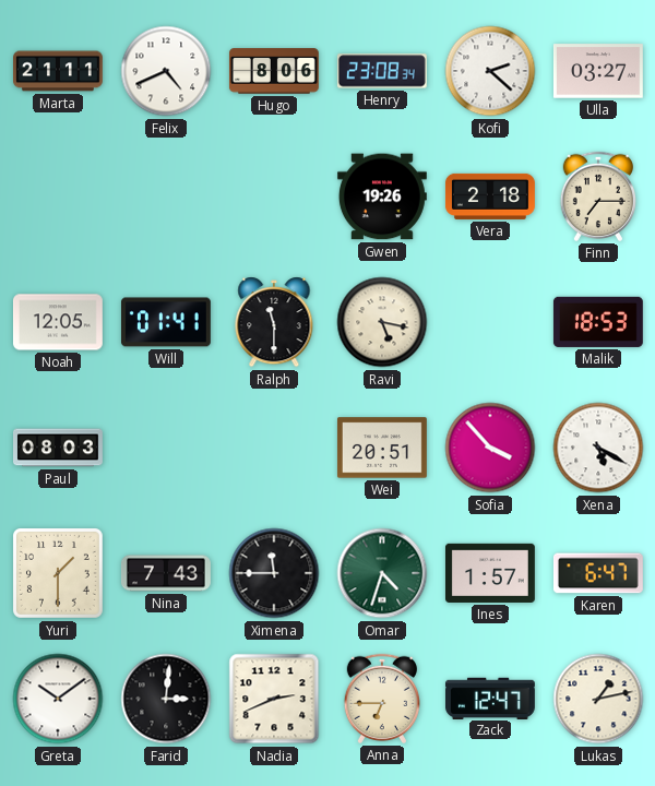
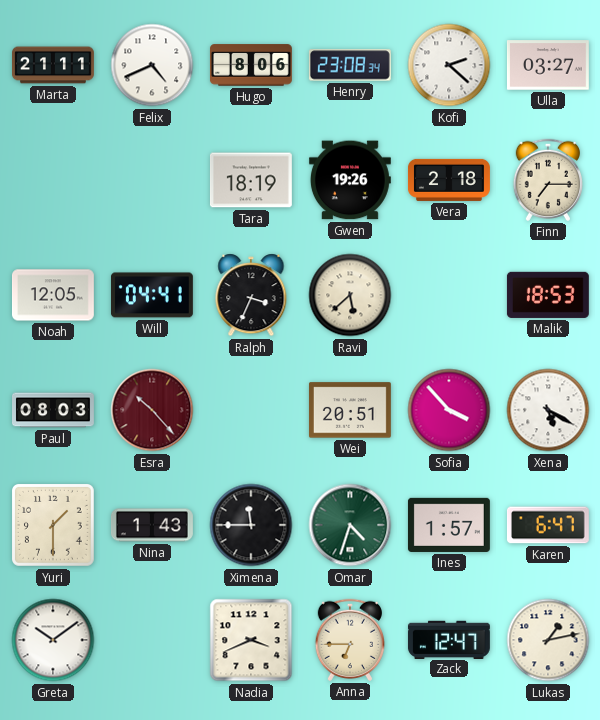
Tara: none -> 18:19
Will: 01:41 -> 04:41
Ralph: 11:30 -> 3:34
Ravi: 5:17 -> 5:38
Esra: none -> 10:23
Nina: 7:43 -> 1:43
Farid: 3:01 -> none
Nadia: 2:41 -> 3:41
